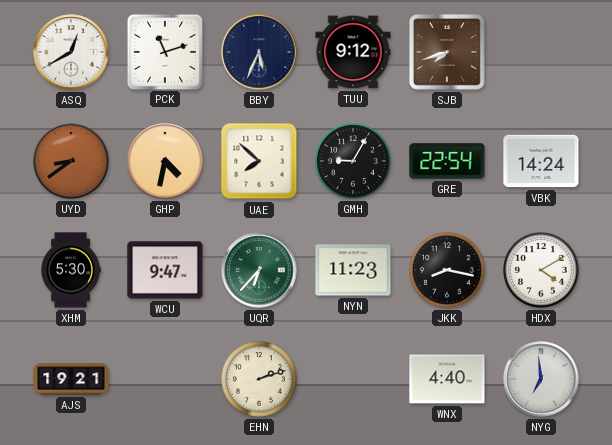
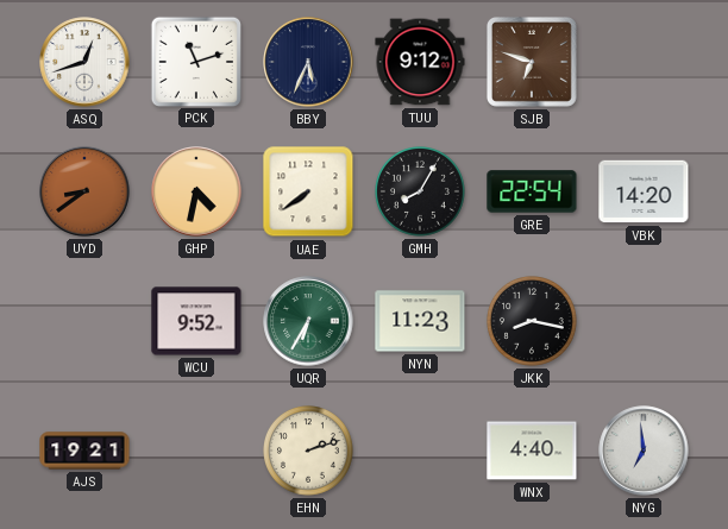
ASQ: 12:40 -> 12:42
SJB: 7:42 -> 6:48
UAE: 7:52 -> 7:39
GMH: 9:05 -> 8:05
VBK: 14:24 -> 14:20
XHM: 5:30 -> none
WCU: 9:47 -> 9:52
UQR: 6:37 -> 6:35
HDX: 4:10 -> none
